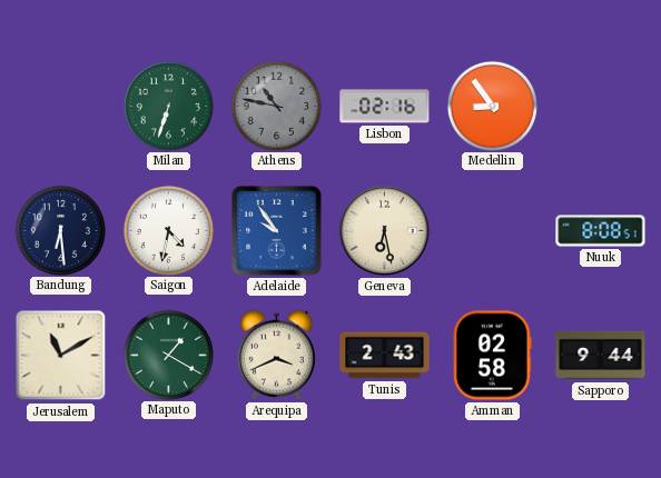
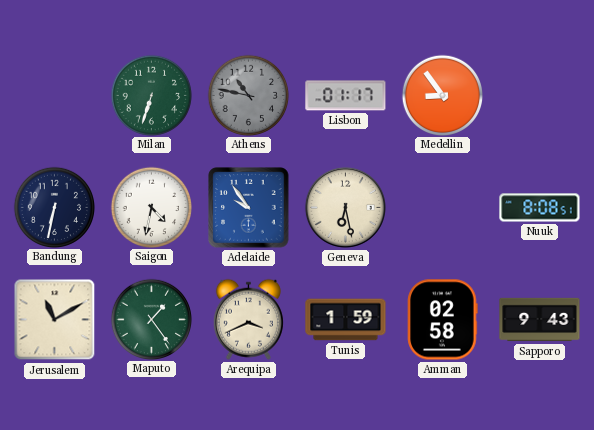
Lisbon: 02:16 -> 01:17
Bandung: 6:29 -> 6:32
Maputo: 1:20 -> 1:24
Tunis: 2:43 -> 1:59
Sapporo: 9:44 -> 9:43
